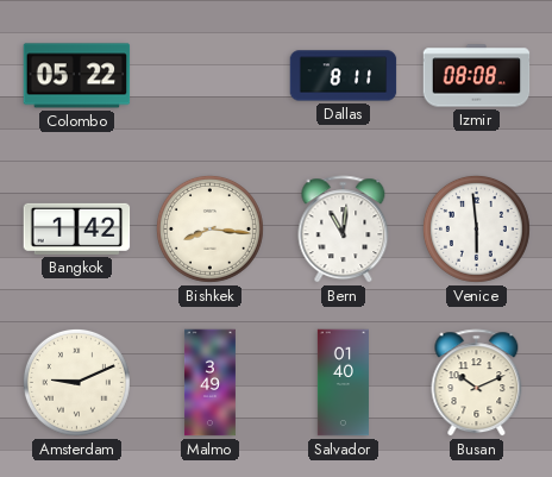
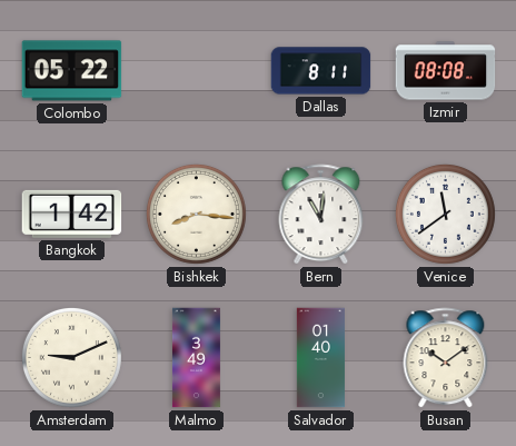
Venice: 5:59 -> 11:39
Busan: 10:11 -> 10:09
